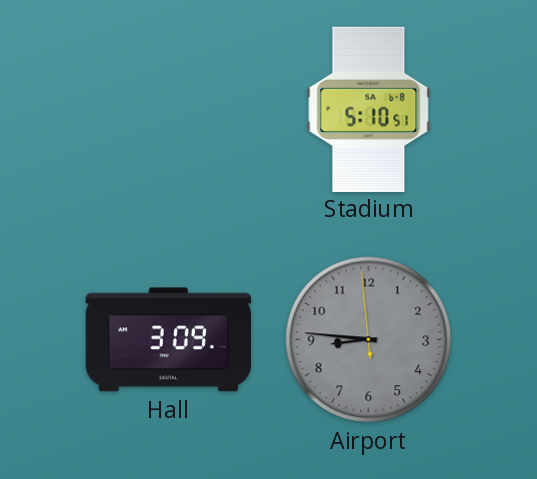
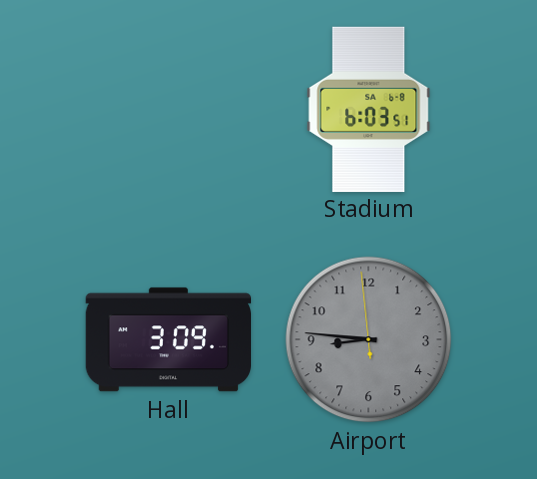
Stadium: 5:10 -> 6:03
